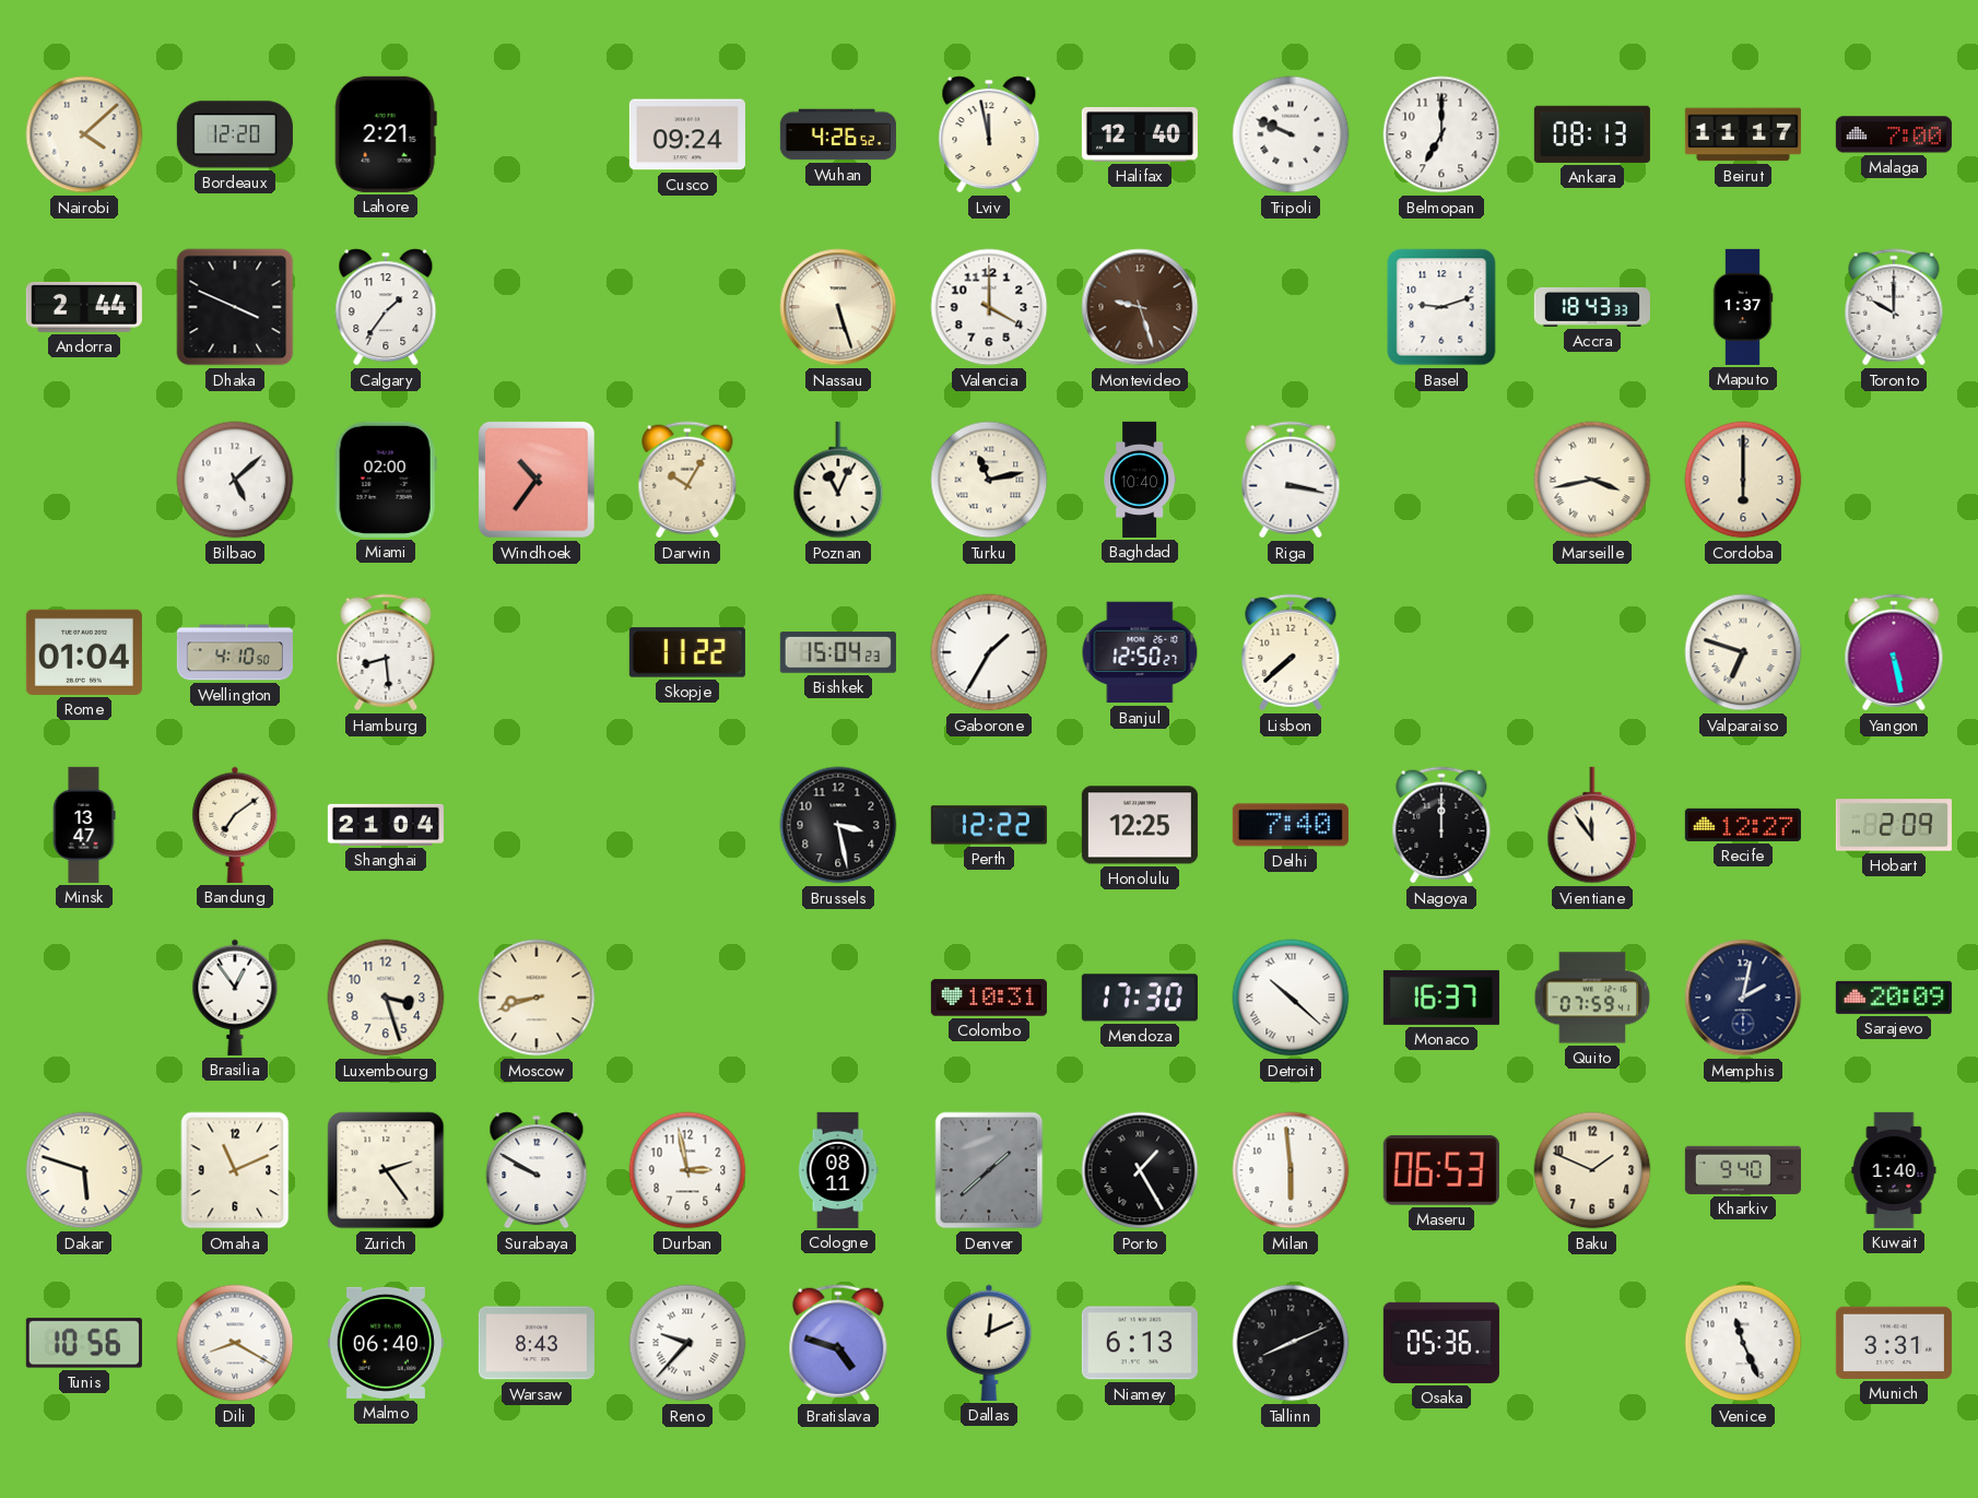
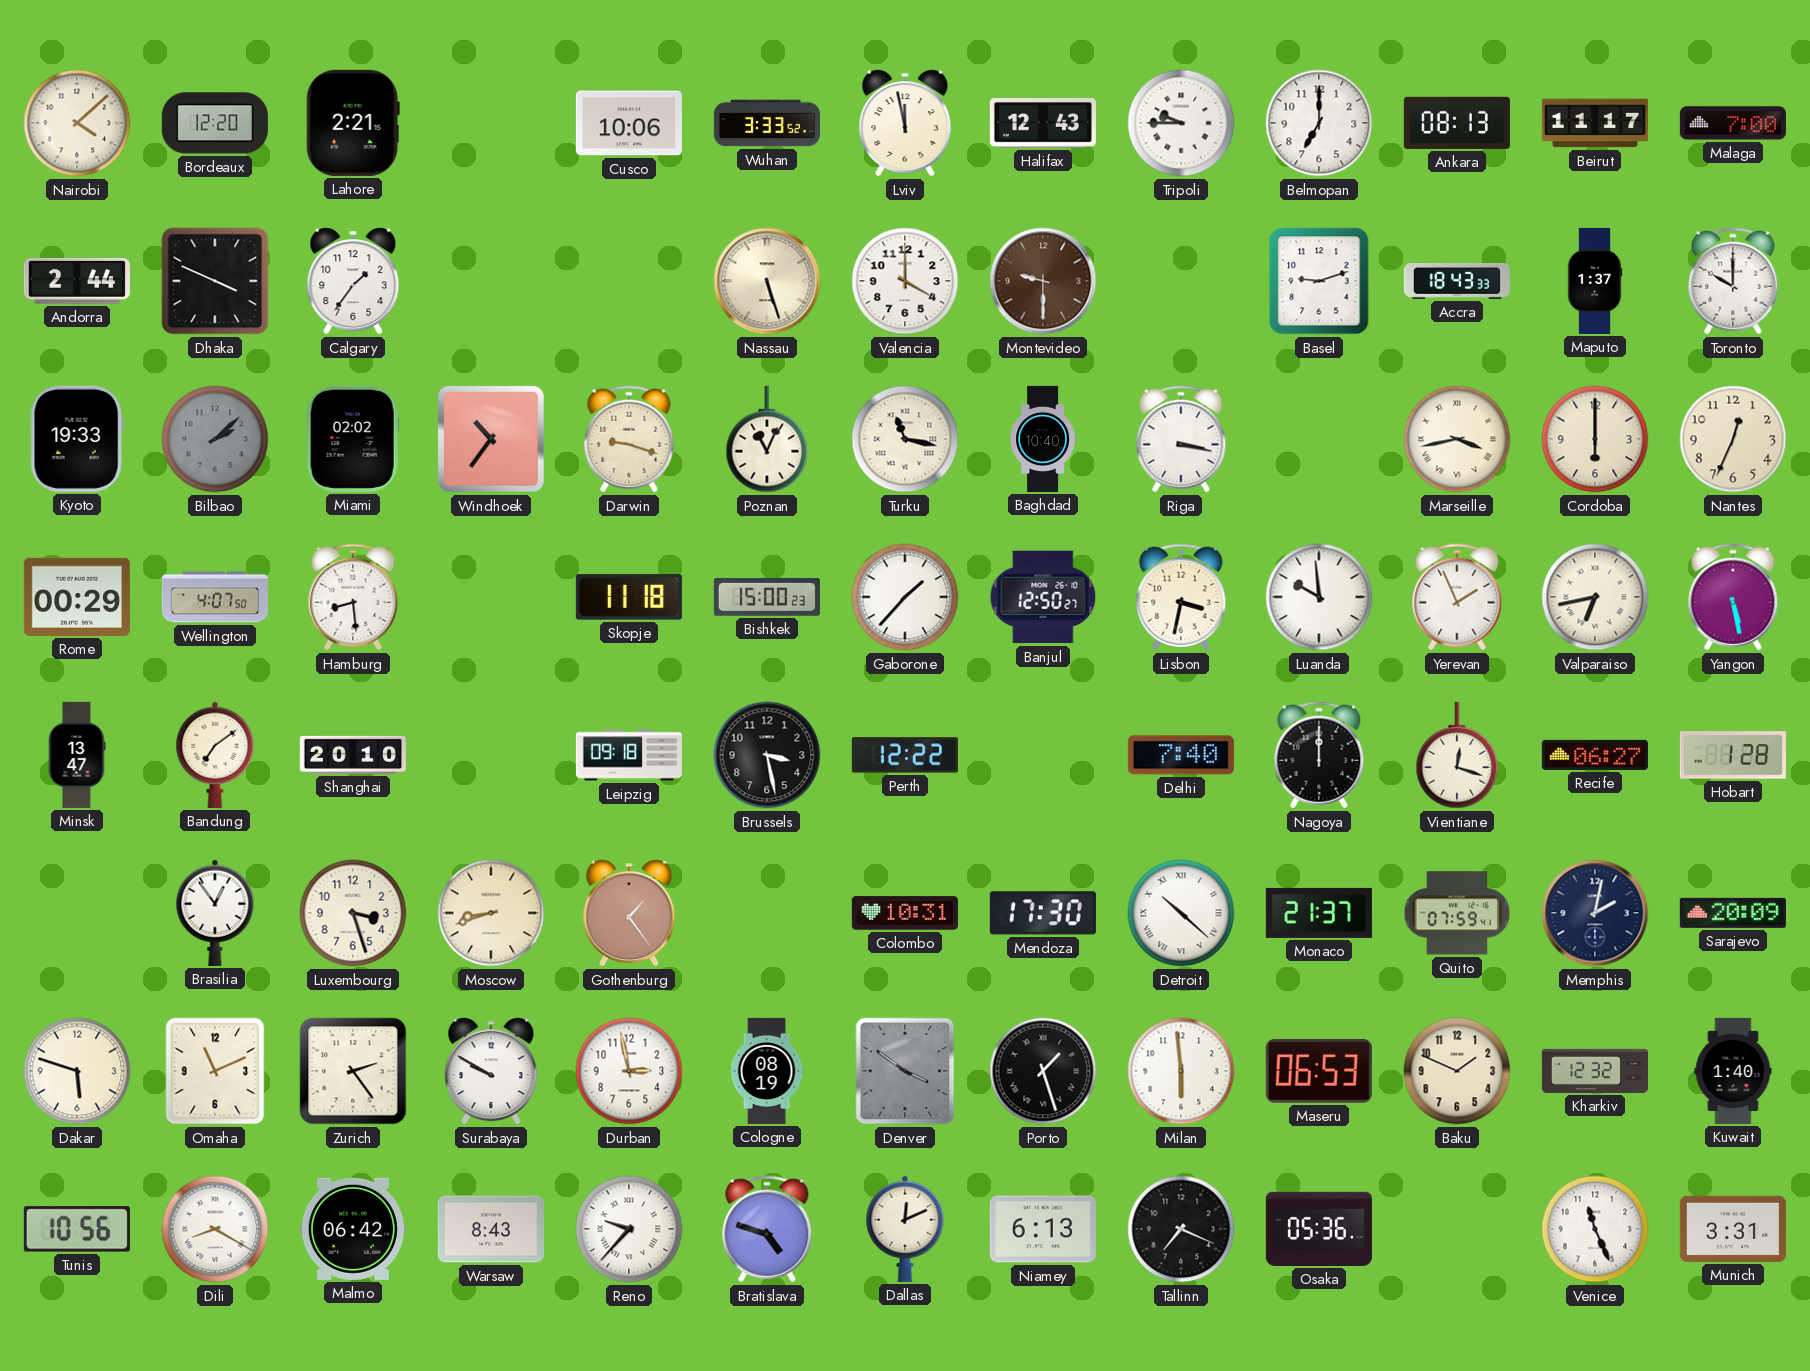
Cusco: 09:24 -> 10:06
Wuhan: 4:26 -> 3:33
Halifax: 12:40 -> 12:43
Tripoli: 9:49 -> 9:45
Montevideo: 9:27 -> 9:30
Kyoto: none -> 19:33
Bilbao: 5:08 -> 2:08
Bilbao dial: white -> grey
Miami: 02:00 -> 02:02
Darwin: 10:05 -> 9:18
Turku: 11:13 -> 11:17
Nantes: none -> 12:34
Rome: 01:04 -> 00:29
Wellington: 4:10 -> 4:07
Skopje: 11:22 -> 11:18
Bishkek: 15:04 -> 15:00
Gaborone: 1:35 -> 1:37
Lisbon: 7:38 -> 3:32
Luanda: none -> 9:59
Yerevan: none -> 1:56
Valparaiso: 6:48 -> 6:43
Shanghai: 21:04 -> 20:10
Leipzig: none -> 09:18
Honolulu: 12:25 -> none
Vientiane: 11:54 -> 12:18
Recife: 12:27 -> 06:27
Hobart: 2:09 -> 1:28
Gothenburg: none -> 1:24
Monaco: 16:37 -> 21:37
Cologne: 08:11 -> 08:19
Denver: 1:38 -> 3:51
Porto: 1:25 -> 1:27
Kharkiv: 9:40 -> 12:32
Malmo: 06:40 -> 06:42
Tallinn: 8:11 -> 7:19
